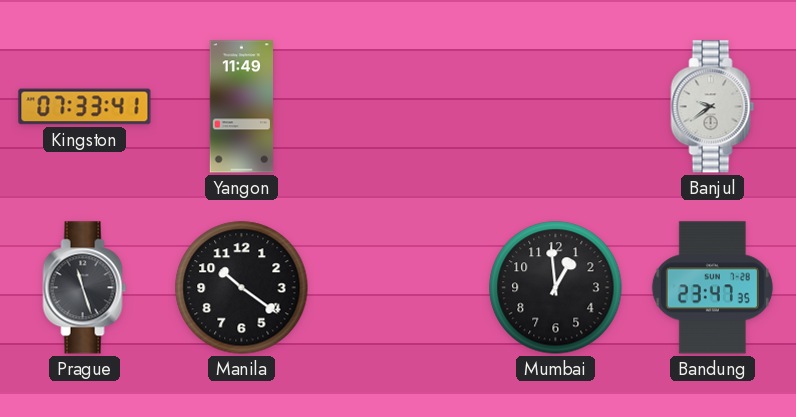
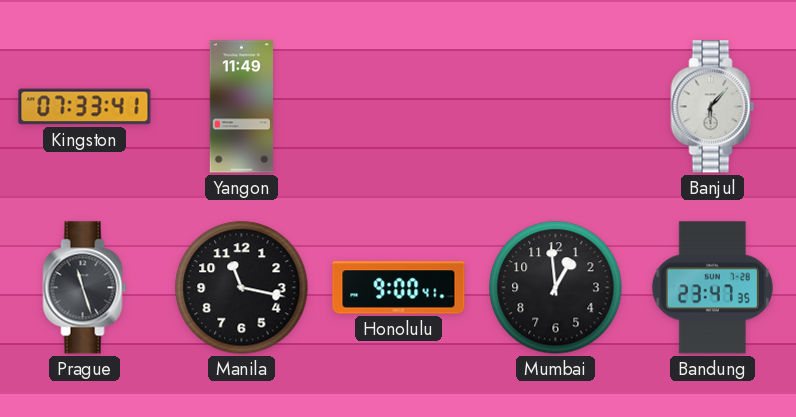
Banjul: 9:39 -> 6:07
Manila: 10:21 -> 11:17
Honolulu: none -> 9:00
